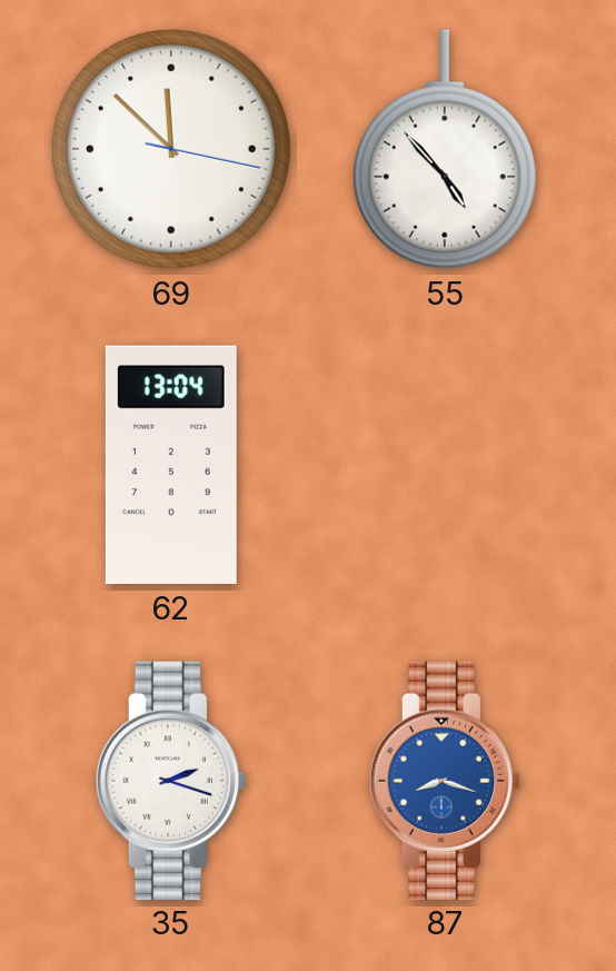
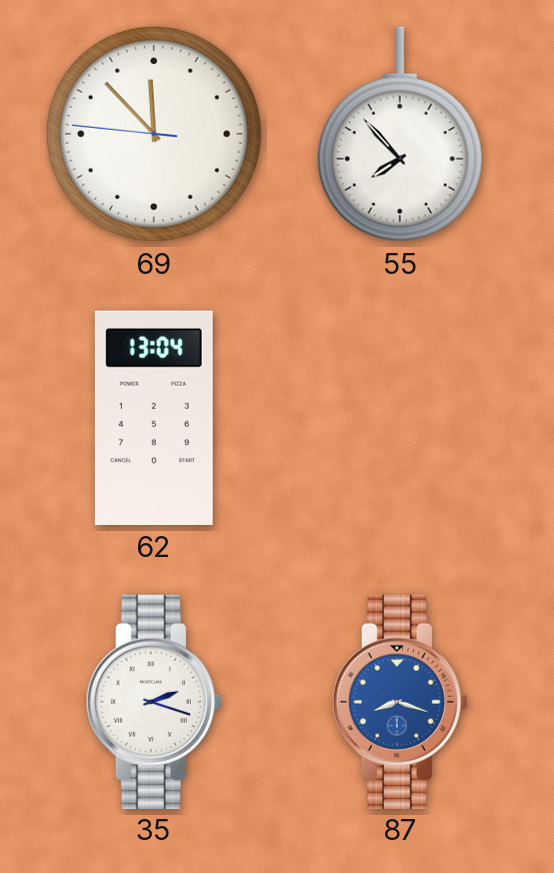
69: 11:52:17 -> 11:52:46
55: 4:53 -> 7:53
